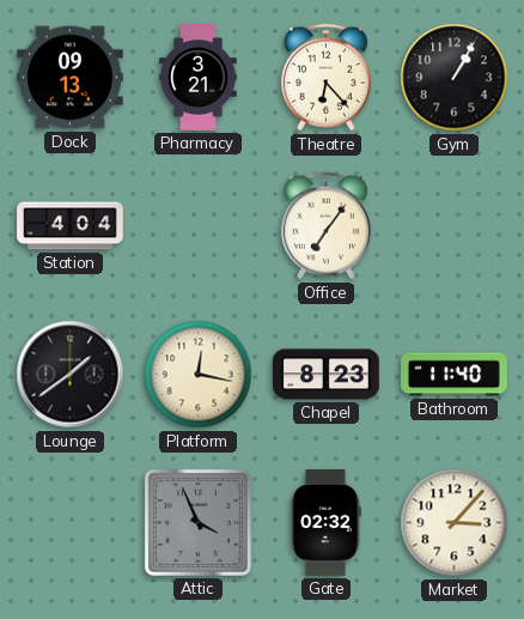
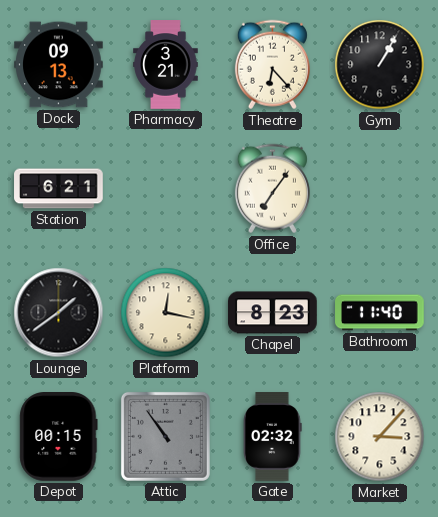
Station: 4:04 -> 6:21
Depot: none -> 00:15
Attic: 3:56 -> 10:54
